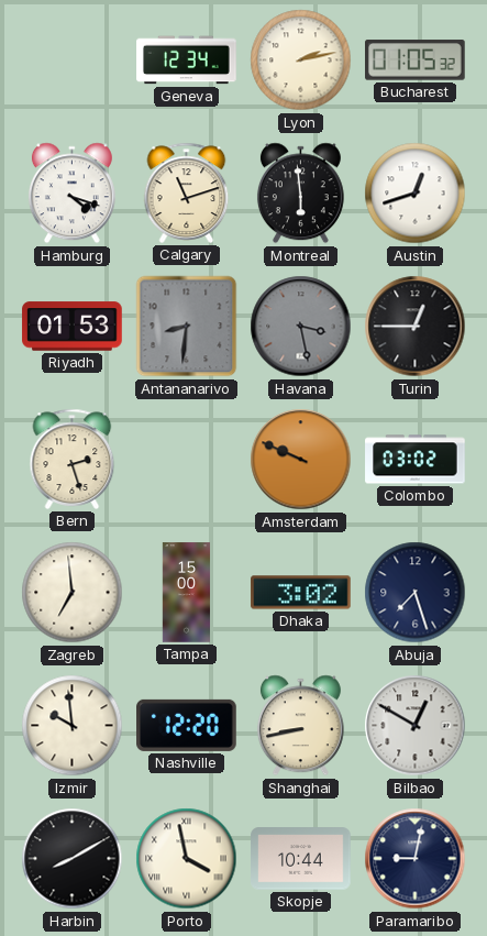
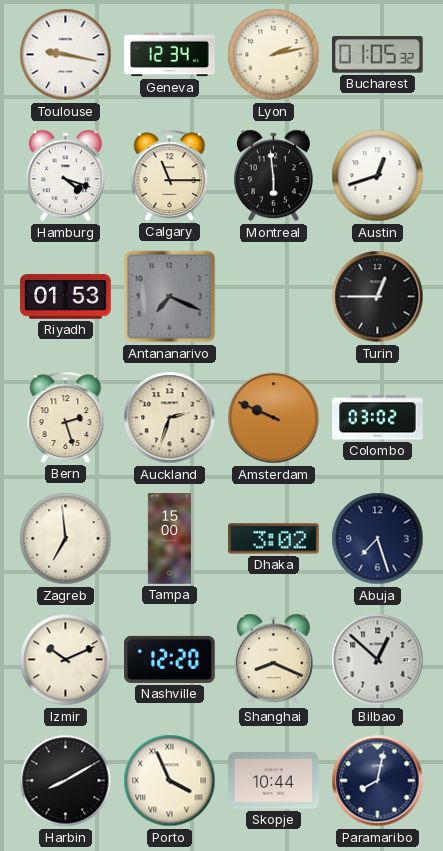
Toulouse: none -> 9:17
Calgary: 11:12 -> 11:15
Antananarivo: 8:31 -> 7:19
Havana: 3:28 -> none
Auckland: none -> 2:33
Izmir: 9:59 -> 10:11
Shanghai: 8:43 -> 8:19
Bilbao: 12:50 -> 12:52
Porto: 3:58 -> 3:56
Paramaribo: 9:02 -> 8:02
